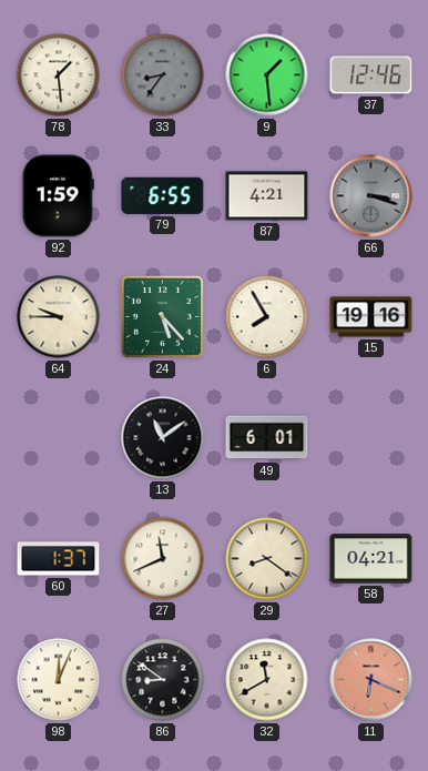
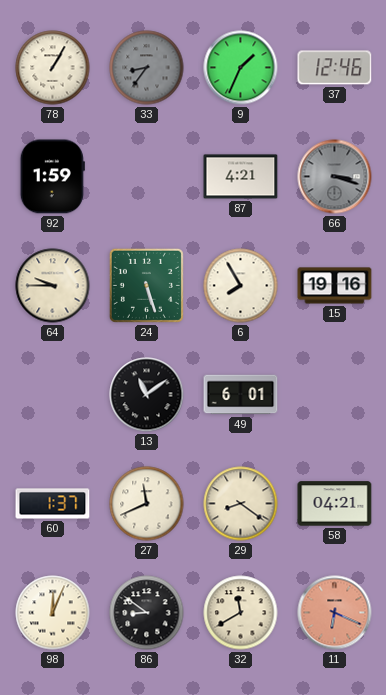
78: 1:29 -> 1:05
9: 1:29 -> 1:34
79: 6:55 -> none
24: 5:23 -> 5:27
